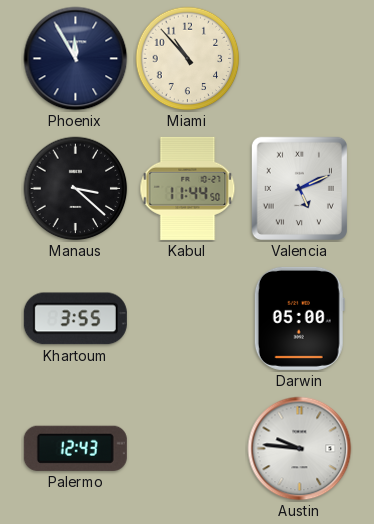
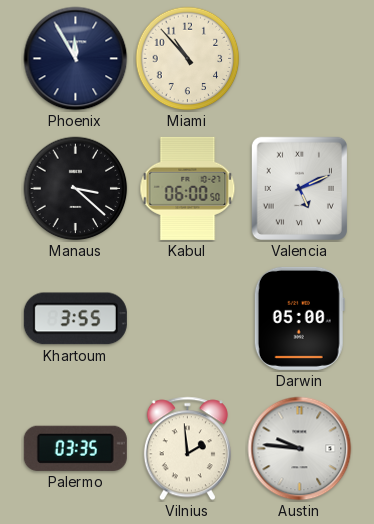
Kabul: 11:44 -> 06:00
Palermo: 12:43 -> 03:35
Vilnius: none -> 1:59
